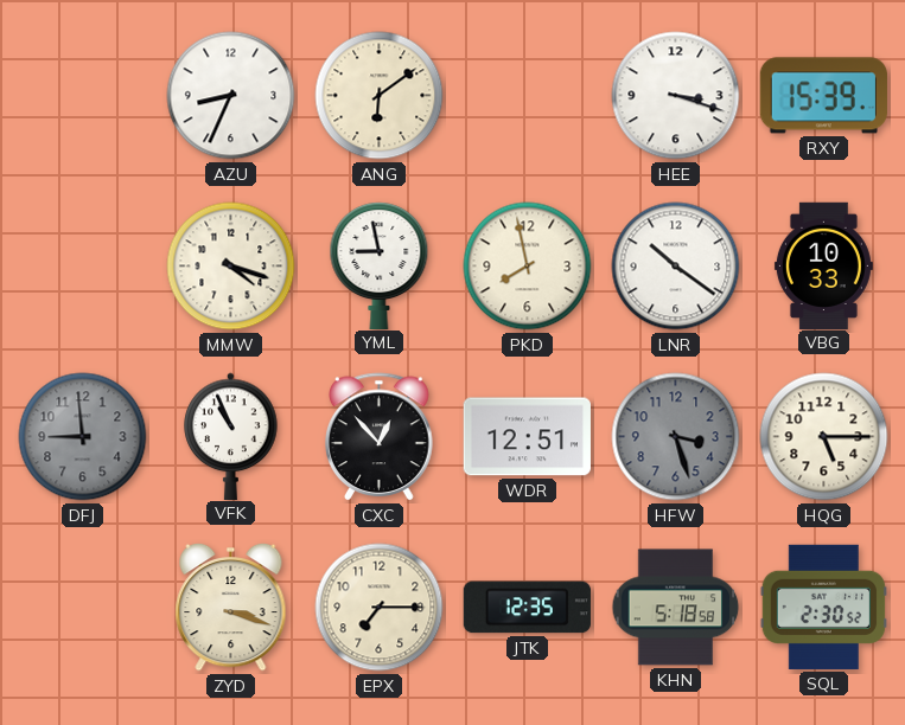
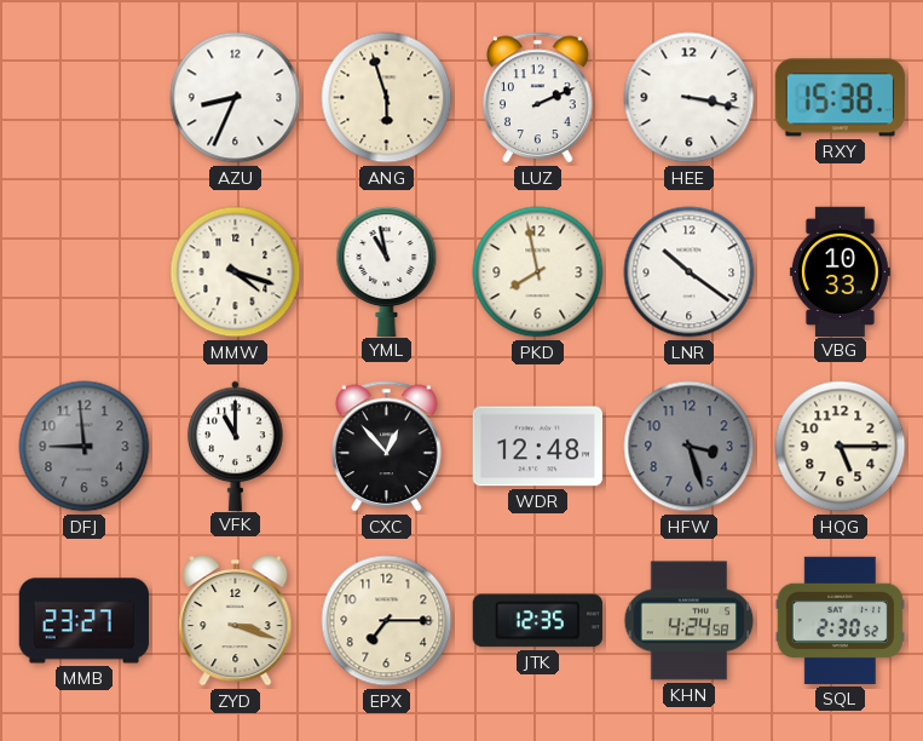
ANG: 6:09 -> 5:57
LUZ: none -> 2:11
HEE: 3:18 -> 3:17
RXY: 15:39 -> 15:38
YML: 8:58 -> 10:58
VFK: 10:56 -> 11:00
WDR: 12:51 -> 12:48
MMB: none -> 23:27
KHN: 5:18 -> 4:24
